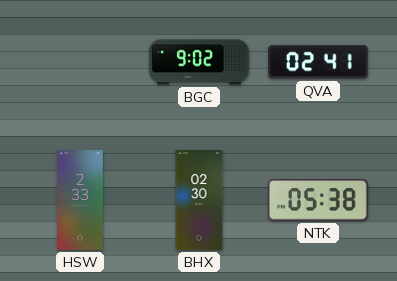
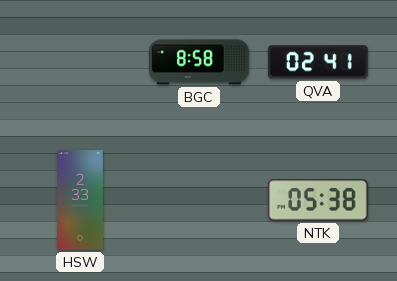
BGC: 9:02 -> 8:58
BHX: 02:30 -> none
